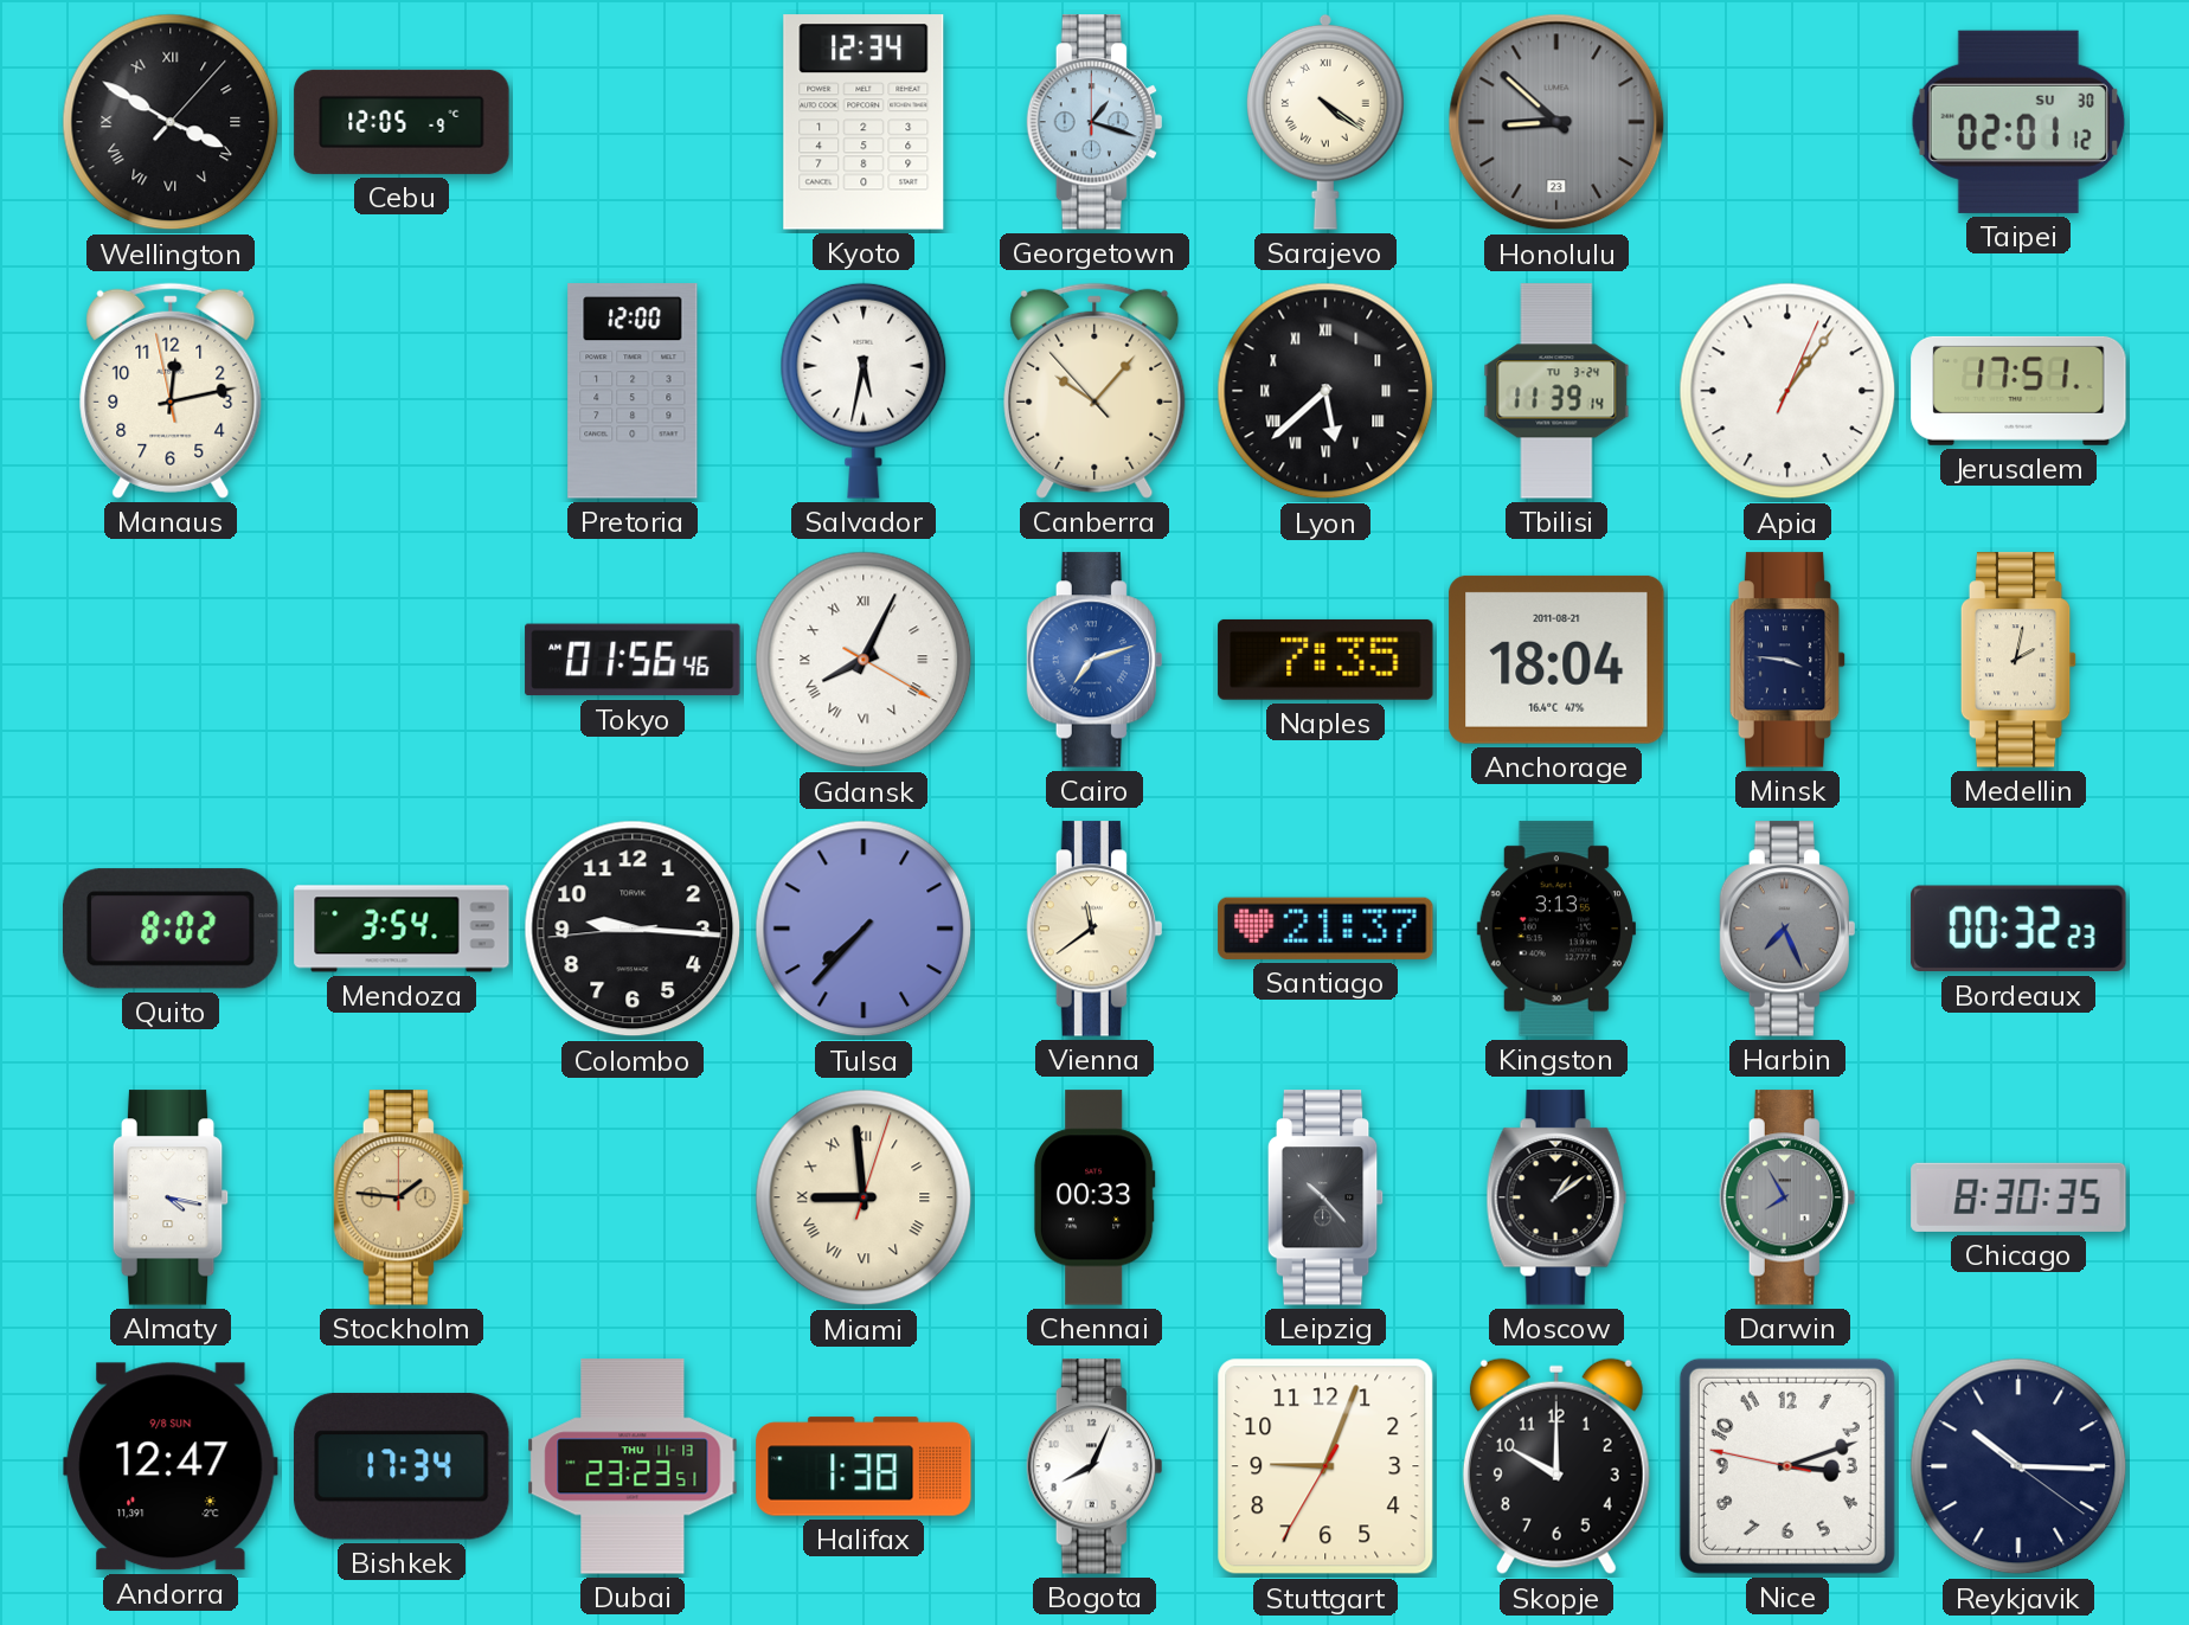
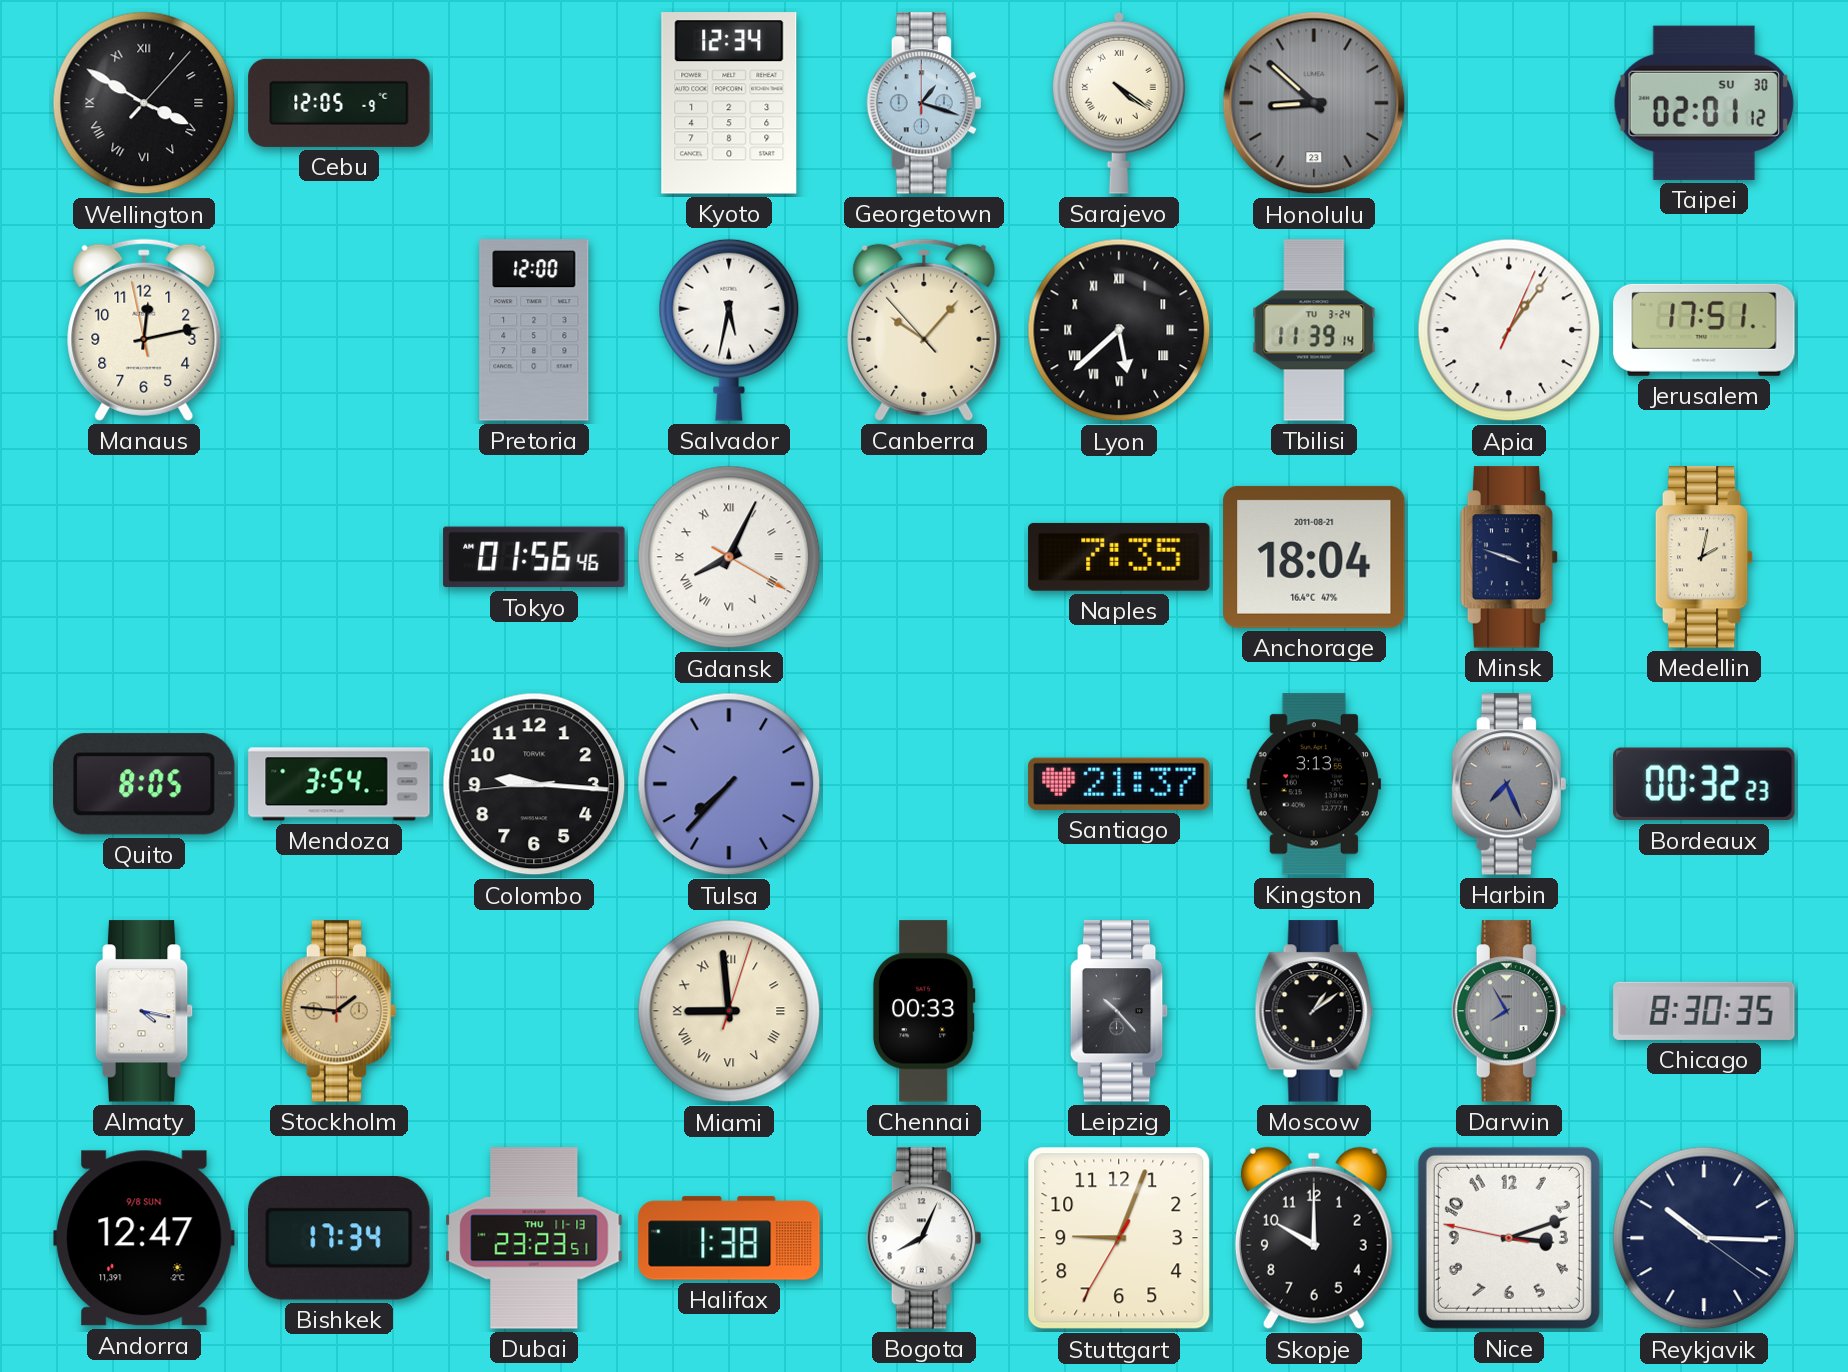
Cairo: 7:12 -> none
Minsk: 3:46 -> 3:48
Quito: 8:02 -> 8:05
Vienna: 11:39 -> none
